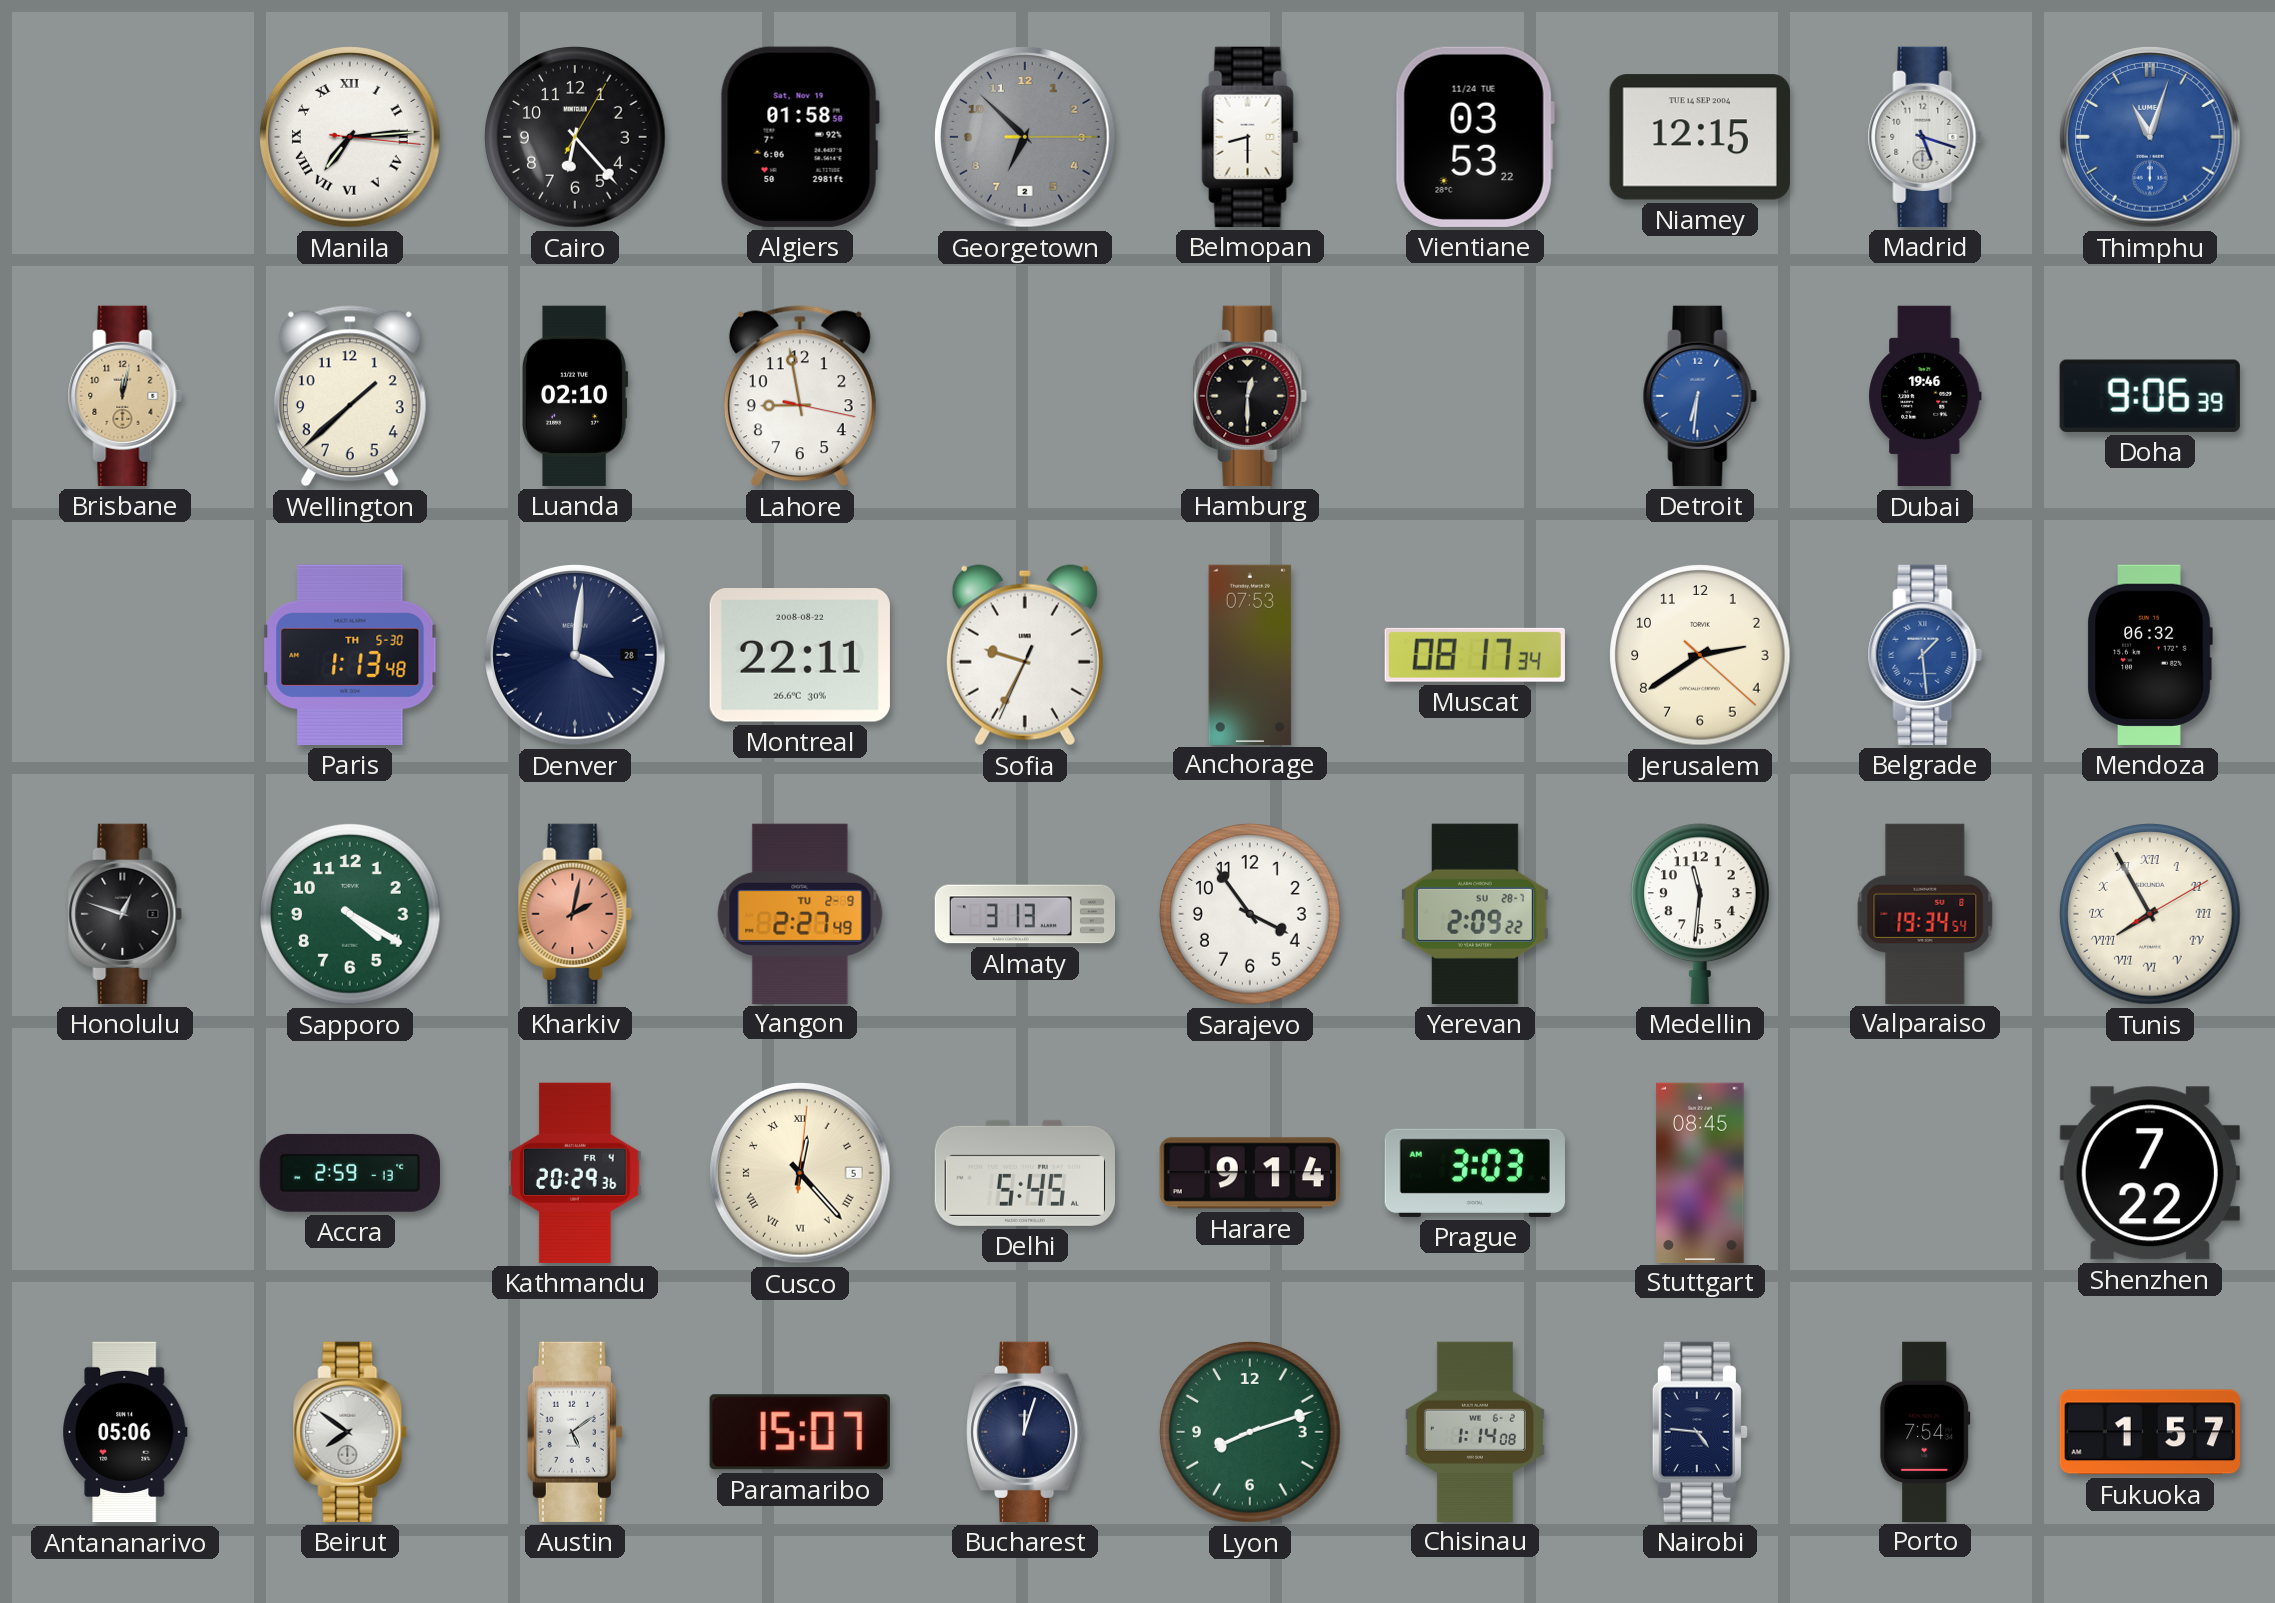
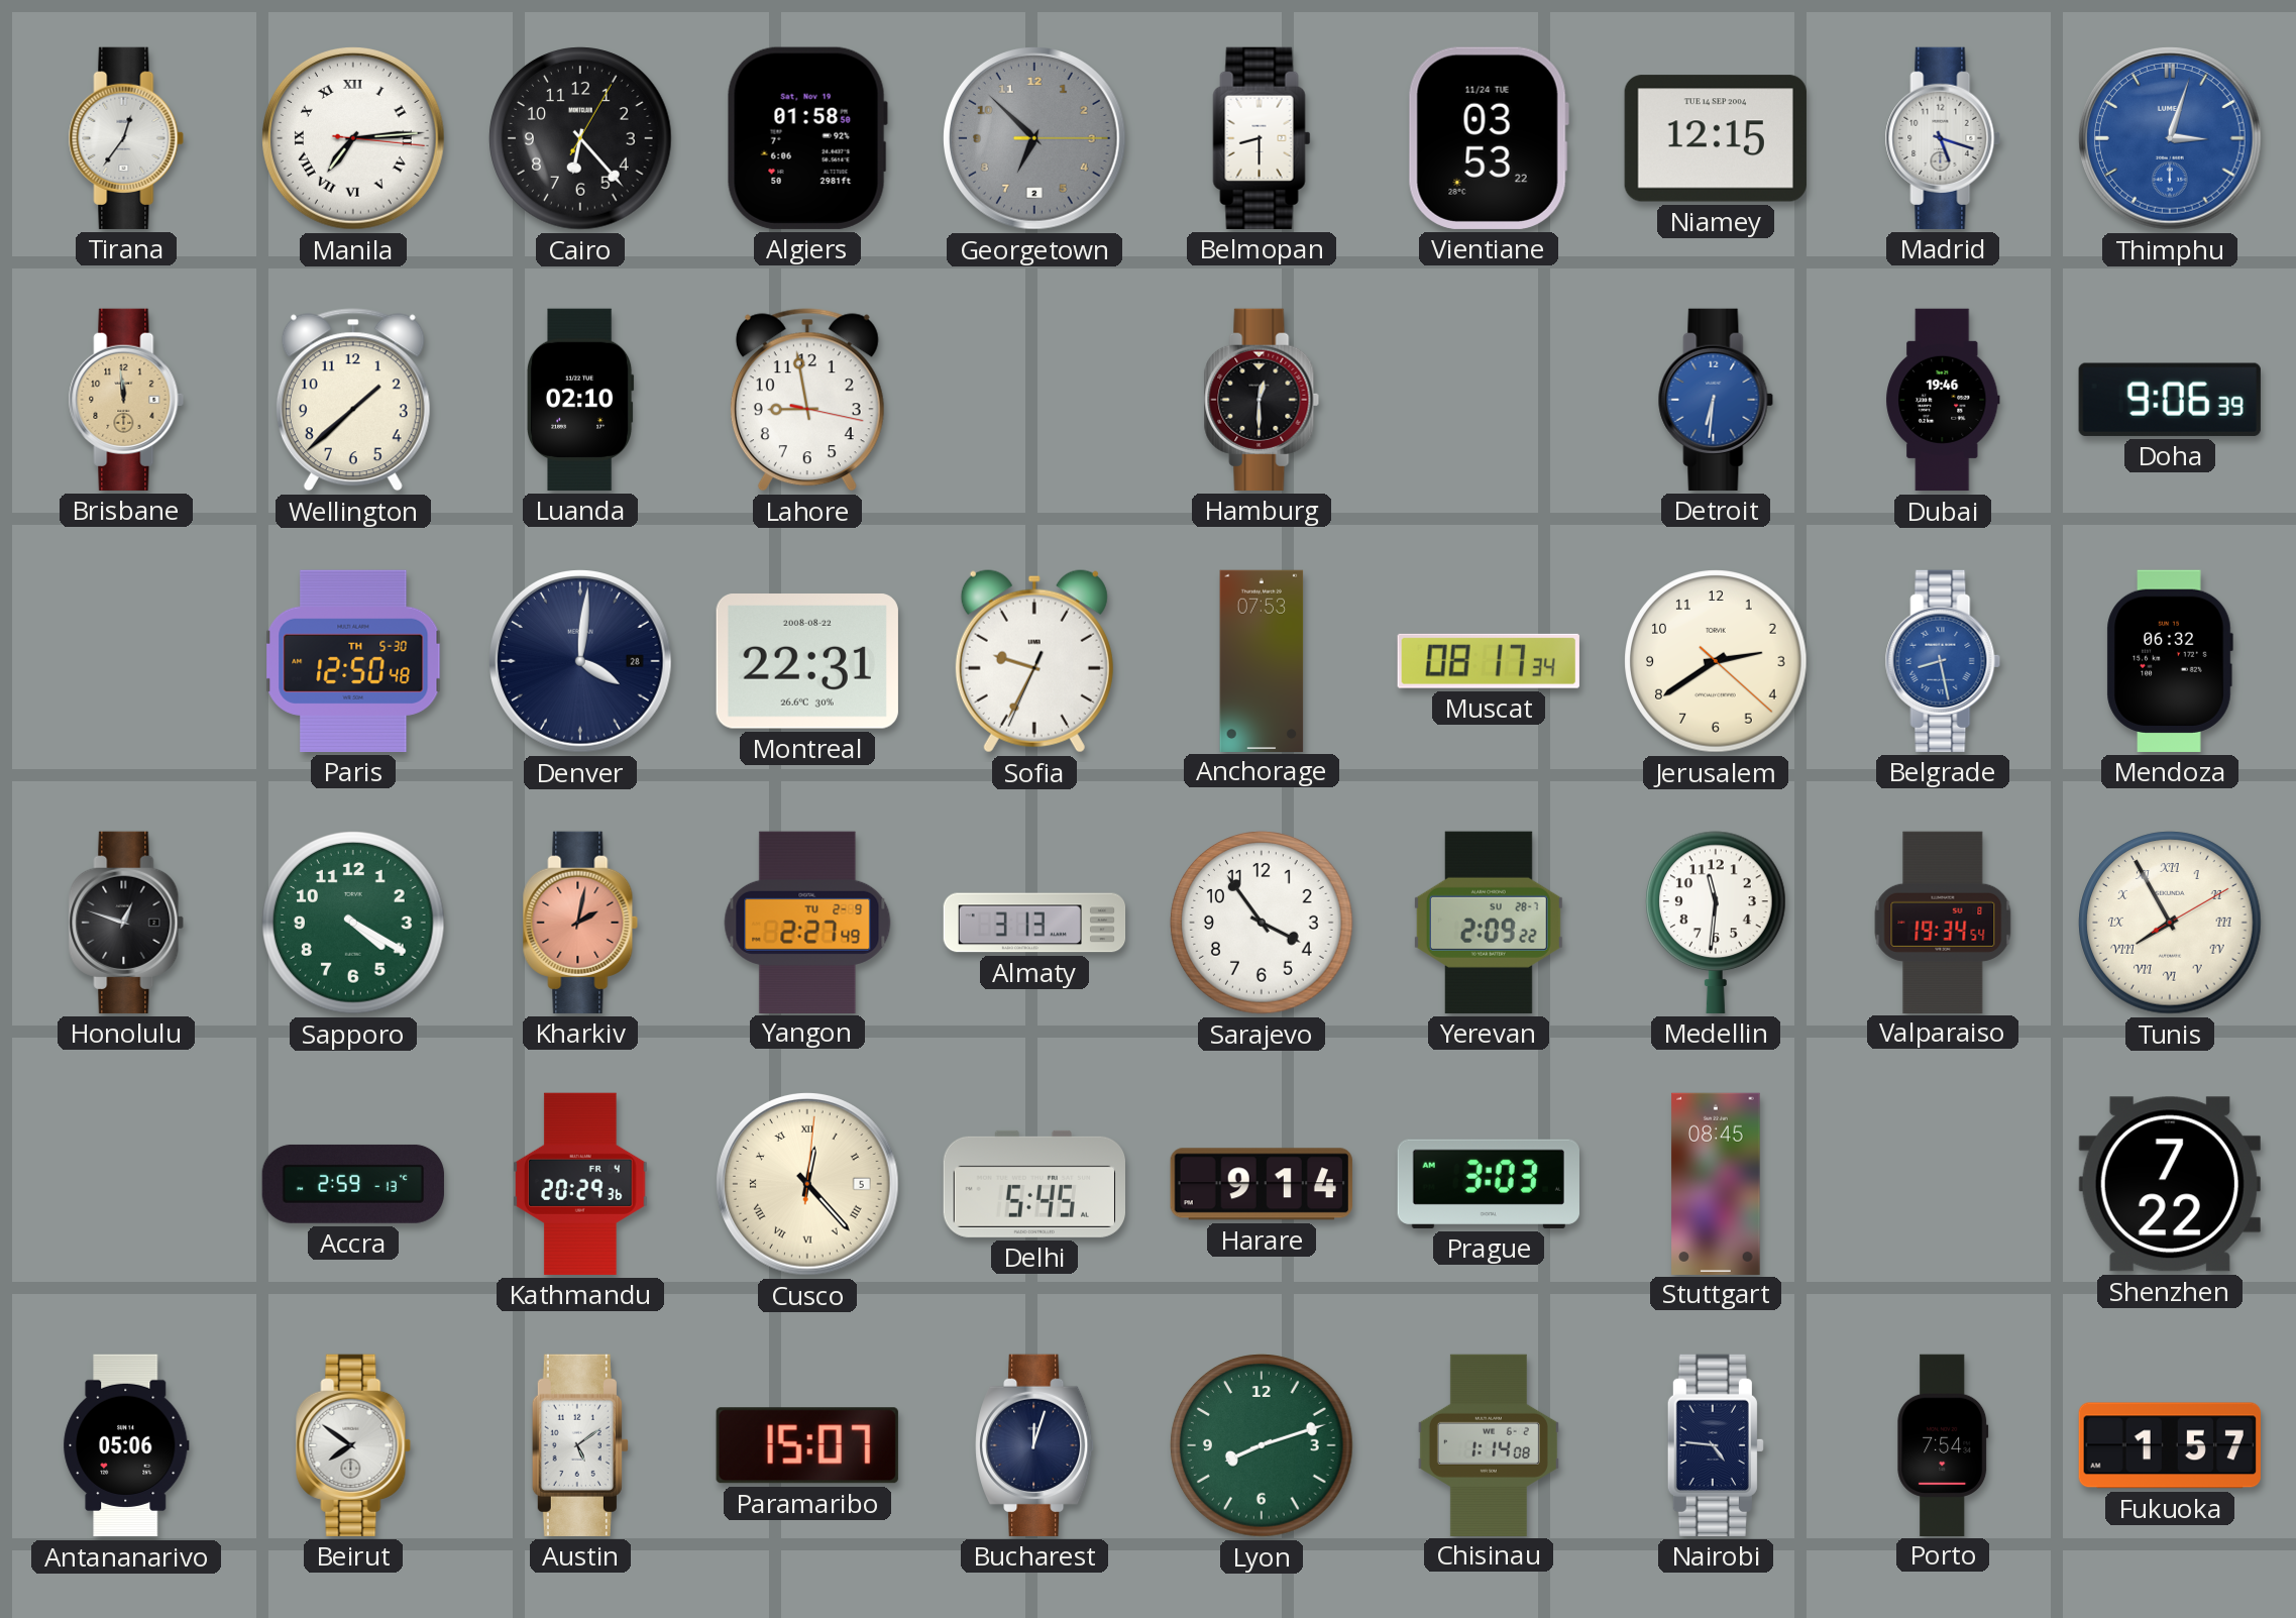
Tirana: none -> 12:36
Thimphu: 11:03 -> 3:03
Brisbane: 12:02 -> 11:59
Paris: 1:13 -> 12:50
Montreal: 22:11 -> 22:31
Belgrade: 1:29 -> 8:28
